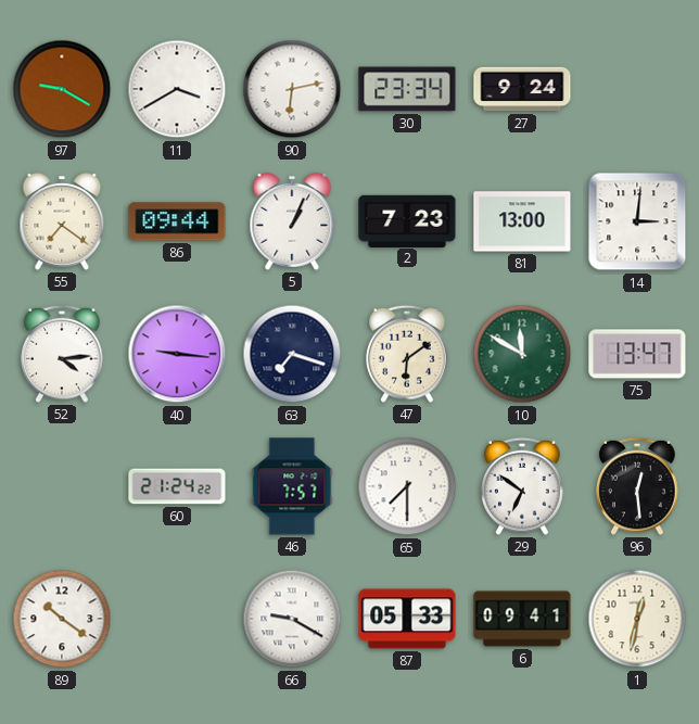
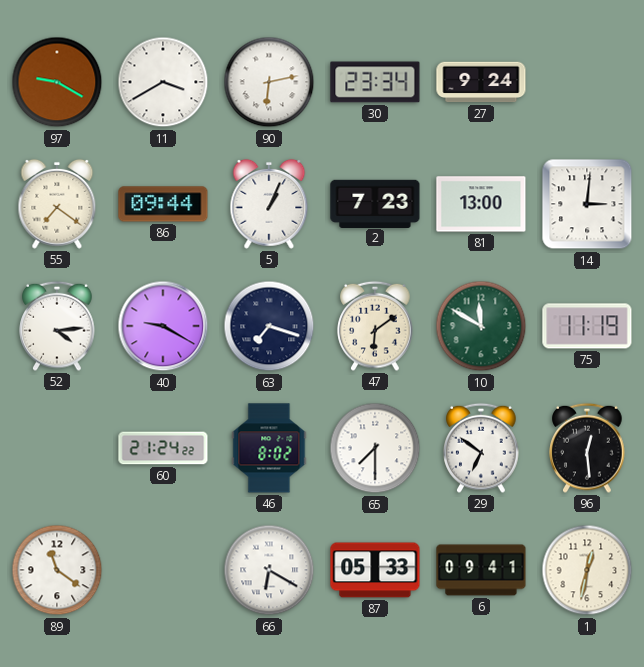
40: 9:16 -> 9:20
75: 13:47 -> 11:19
46: 7:57 -> 8:02
89: 10:21 -> 11:21
66: 9:20 -> 6:20
